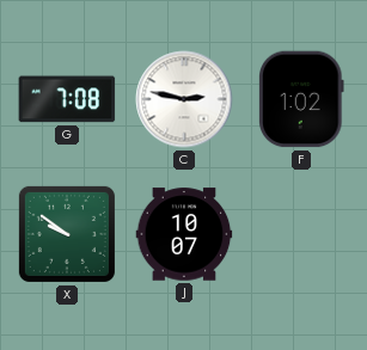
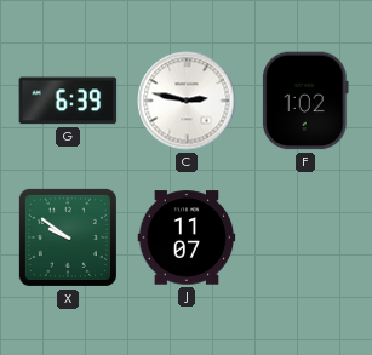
G: 7:08 -> 6:39
J: 10:07 -> 11:07
